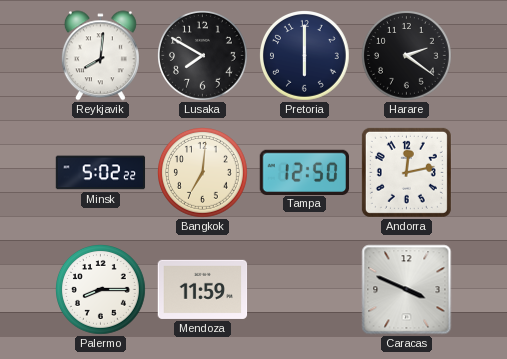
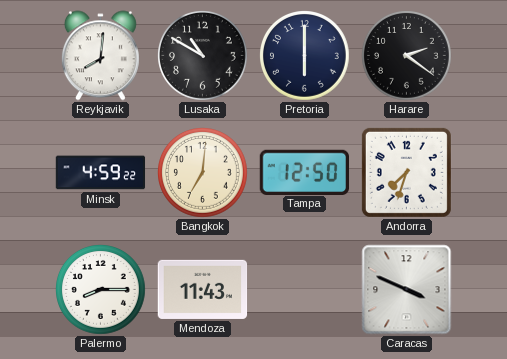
Lusaka: 7:50 -> 10:50
Minsk: 5:02 -> 4:59
Andorra: 12:13 -> 7:33
Mendoza: 11:59 -> 11:43
